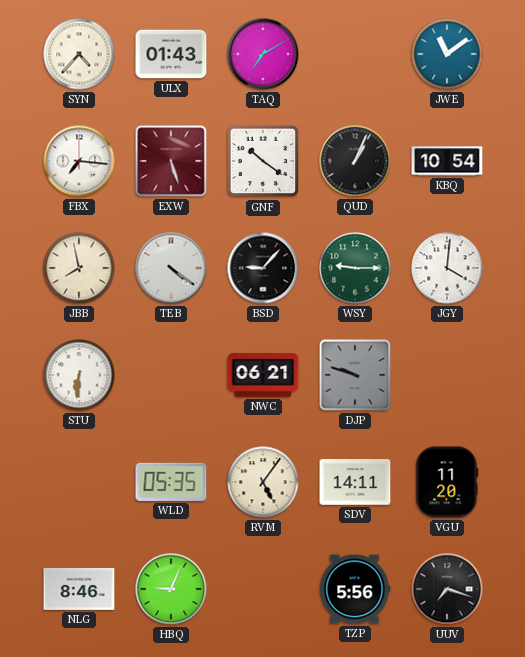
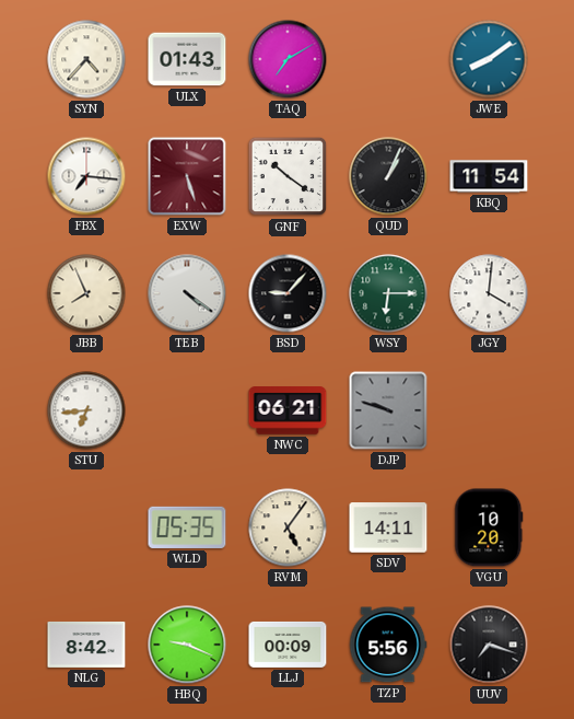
JWE: 11:09 -> 8:09
KBQ: 10:54 -> 11:54
JBB: 7:58 -> 7:56
WSY: 9:15 -> 6:15
STU: 6:31 -> 6:44
VGU: 11:20 -> 10:20
NLG: 8:46 -> 8:42
HBQ: 9:04 -> 9:19
LLJ: none -> 00:09
